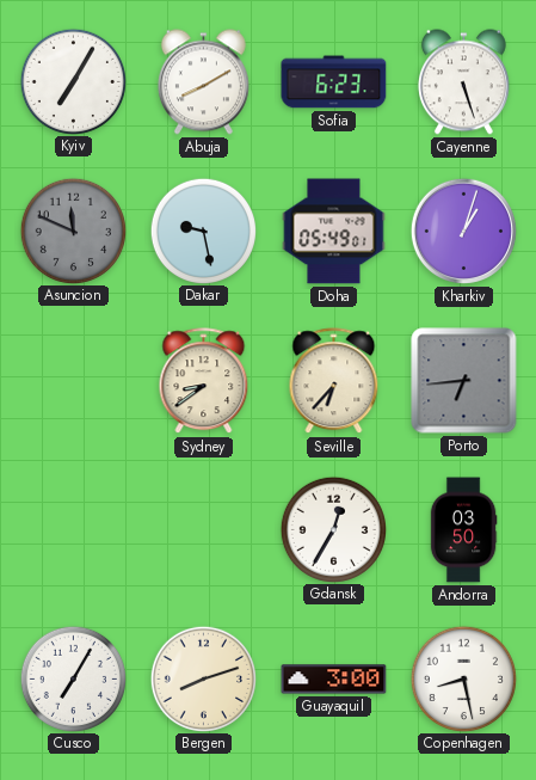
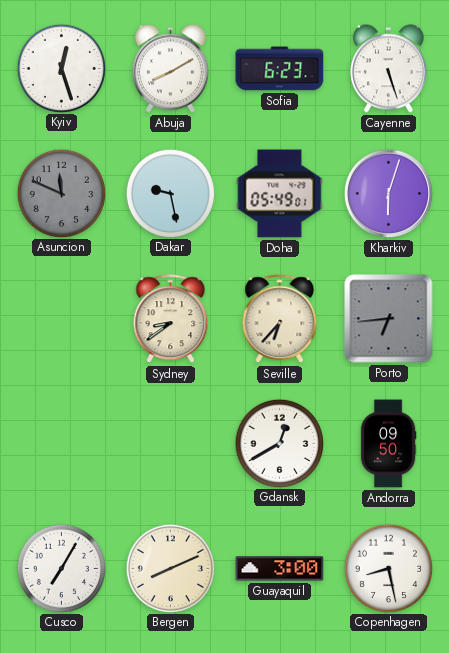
Kyiv: 7:05 -> 12:27
Kharkiv: 1:03 -> 6:03
Gdansk: 12:35 -> 12:40
Andorra: 03:50 -> 09:50
Bergen: 8:12 -> 8:11
